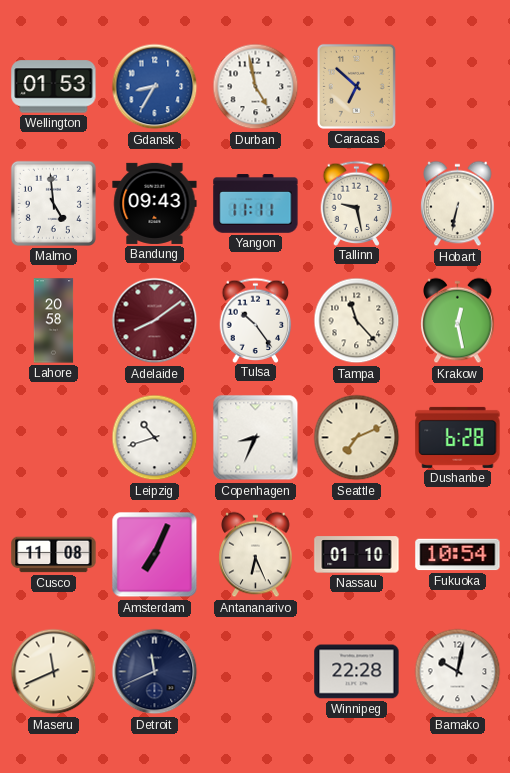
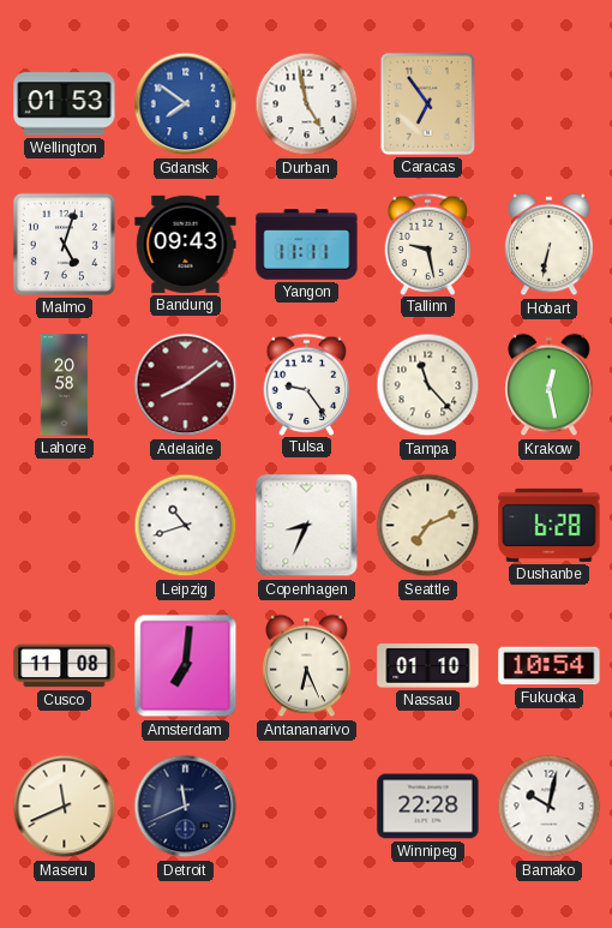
Gdansk: 8:35 -> 7:51
Caracas: 6:52 -> 6:54
Malmo: 4:59 -> 5:03
Tulsa: 10:24 -> 9:24
Amsterdam: 7:04 -> 7:01
